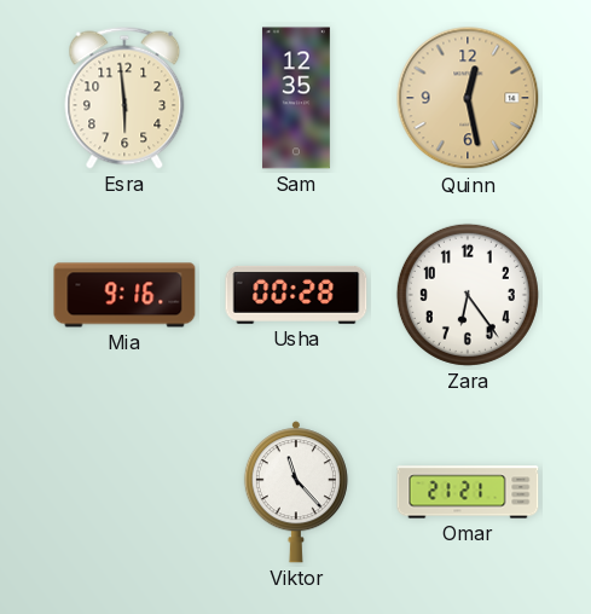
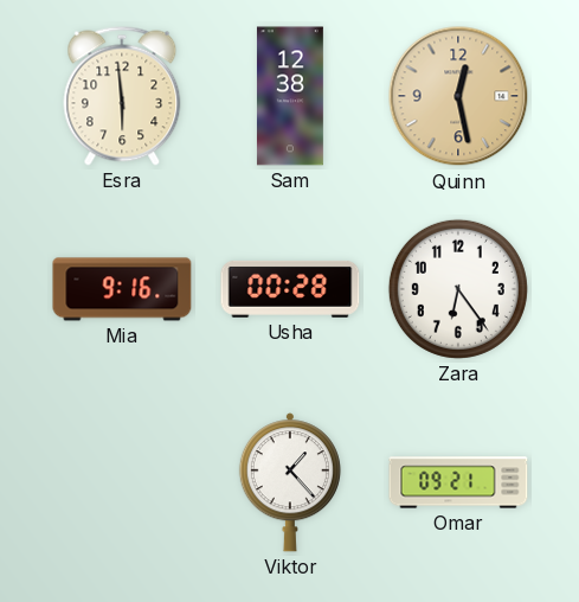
Sam: 12:35 -> 12:38
Viktor: 11:23 -> 1:23
Omar: 21:21 -> 09:21
